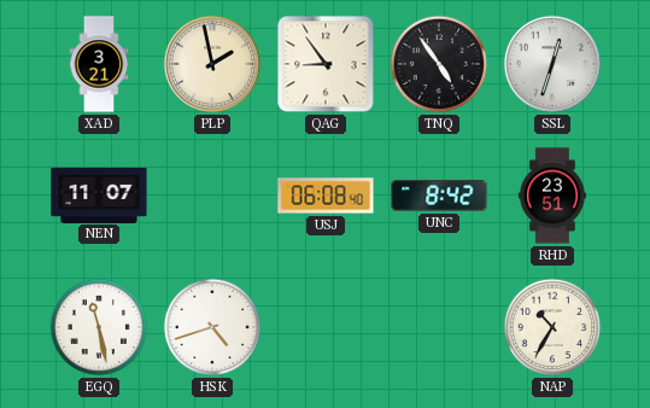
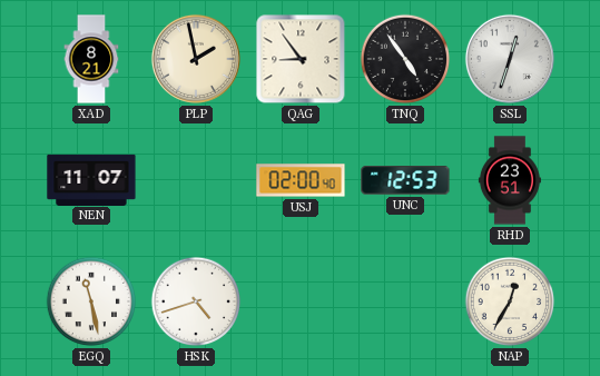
XAD: 3:21 -> 8:21
USJ: 06:08 -> 02:00
UNC: 8:42 -> 12:53
NAP: 10:35 -> 12:35
